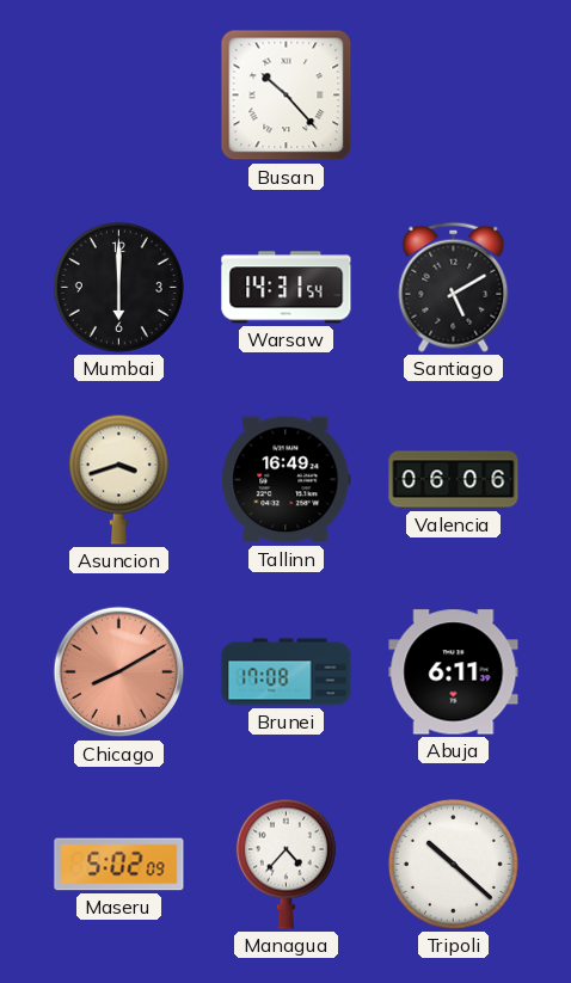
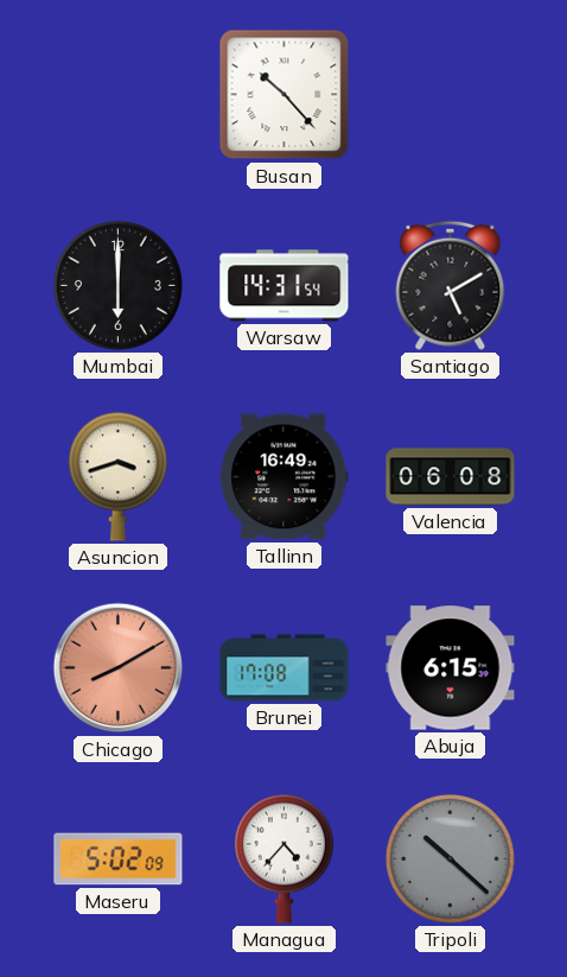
Valencia: 06:06 -> 06:08
Abuja: 6:11 -> 6:15
Tripoli dial: white -> grey
